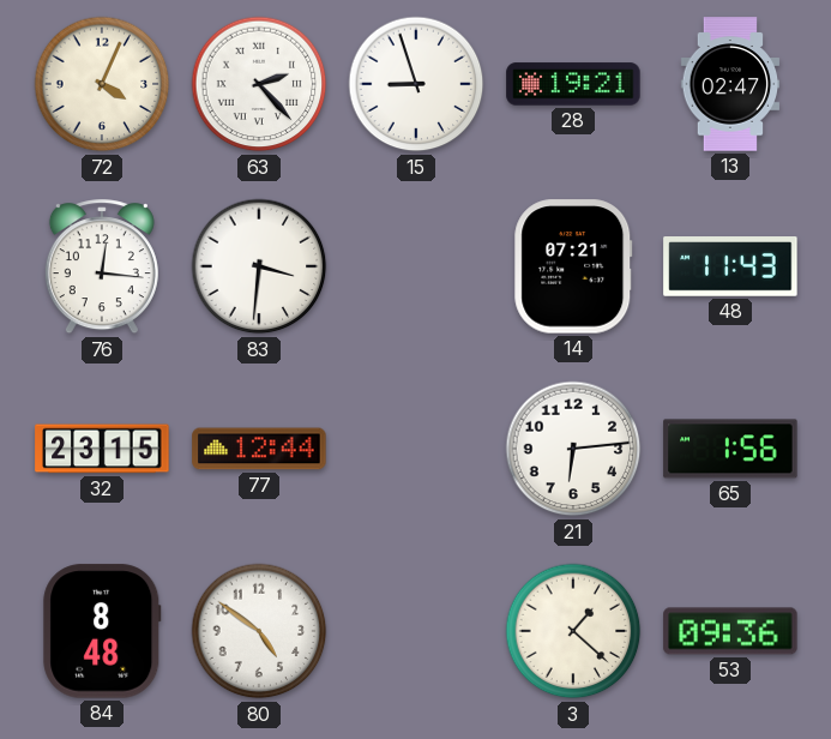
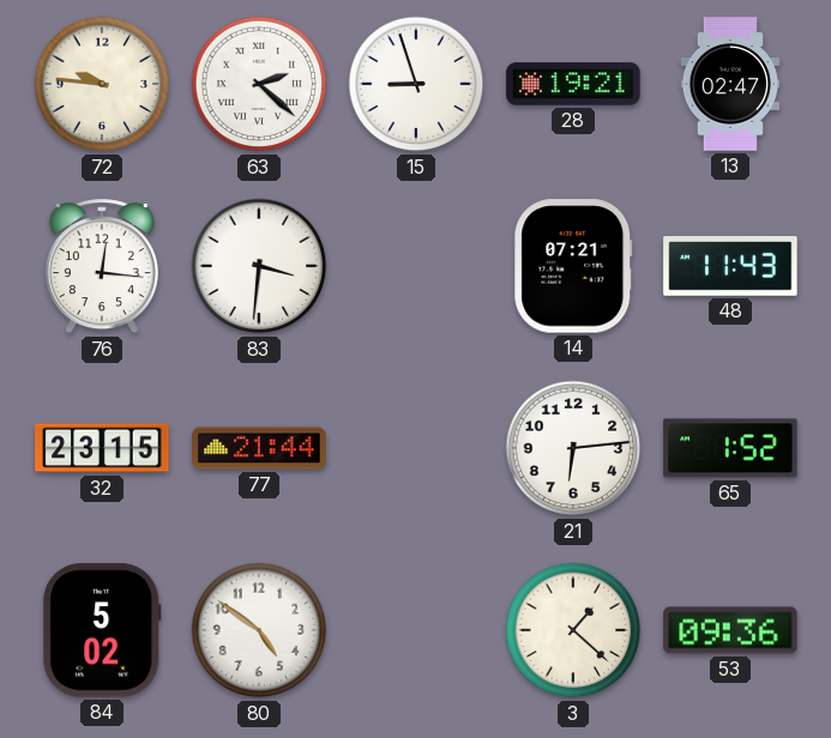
72: 4:04 -> 9:46
63: 2:23 -> 2:22
77: 12:44 -> 21:44
65: 1:56 -> 1:52
84: 8:48 -> 5:02
